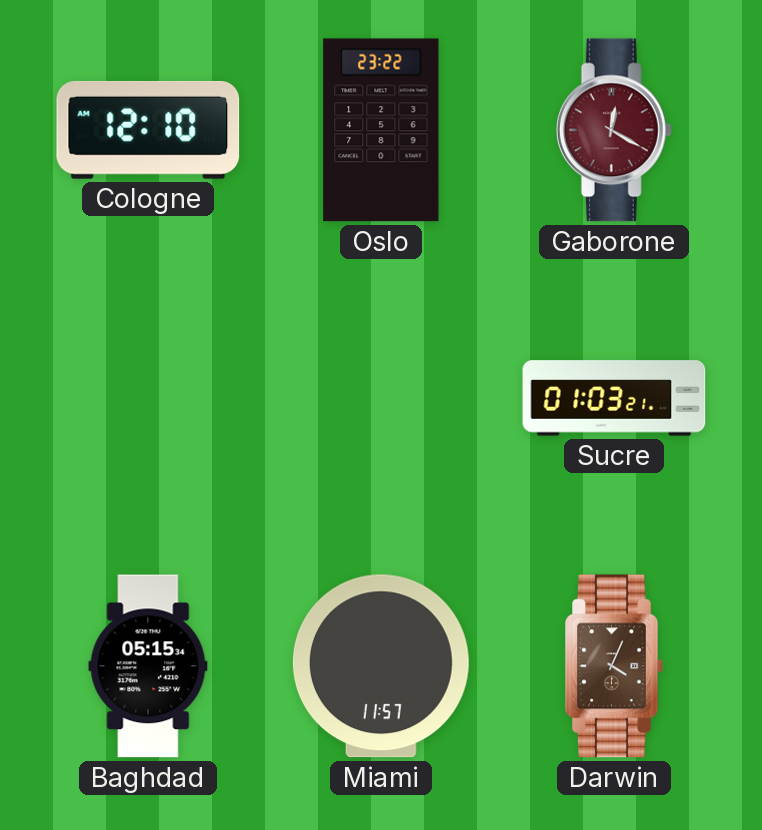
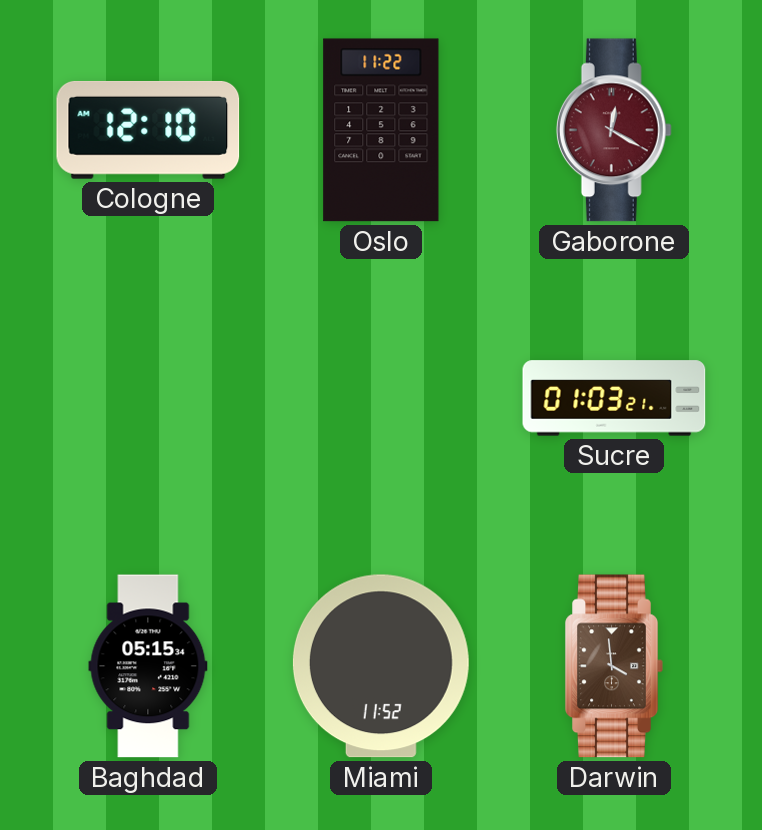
Oslo: 23:22 -> 11:22
Miami: 11:57 -> 11:52
Darwin: 4:04 -> 3:59
